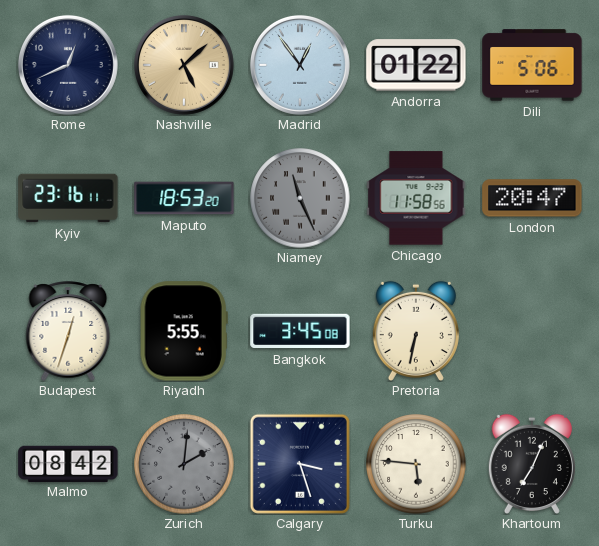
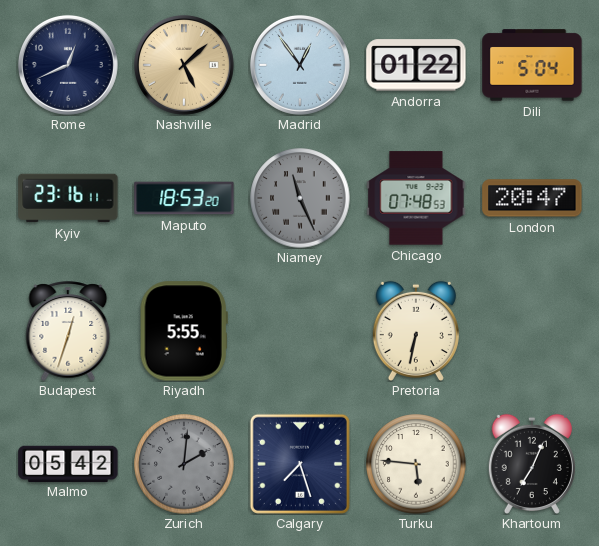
Dili: 5:06 -> 5:04
Chicago: 11:58 -> 07:48
Bangkok: 3:45 -> none
Malmo: 08:42 -> 05:42
Calgary: 3:27 -> 7:27
